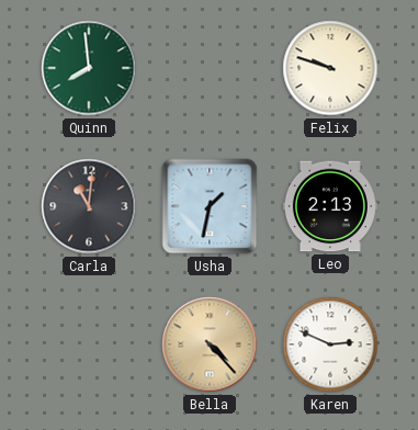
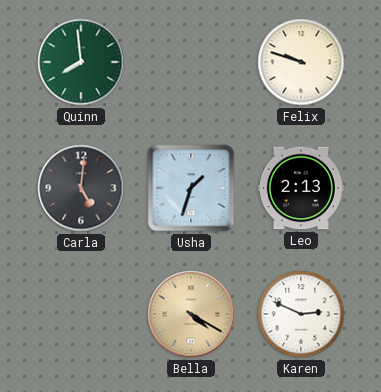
Carla: 11:01 -> 5:01
Usha: 1:32 -> 1:33
Bella: 4:23 -> 4:20
